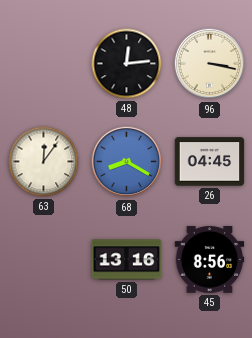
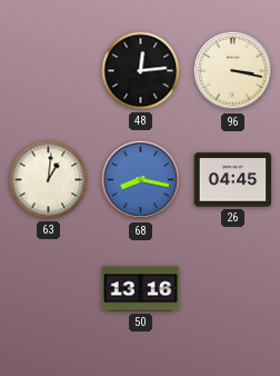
63: 12:06 -> 1:01
68: 8:20 -> 8:17
45: 8:56 -> none
